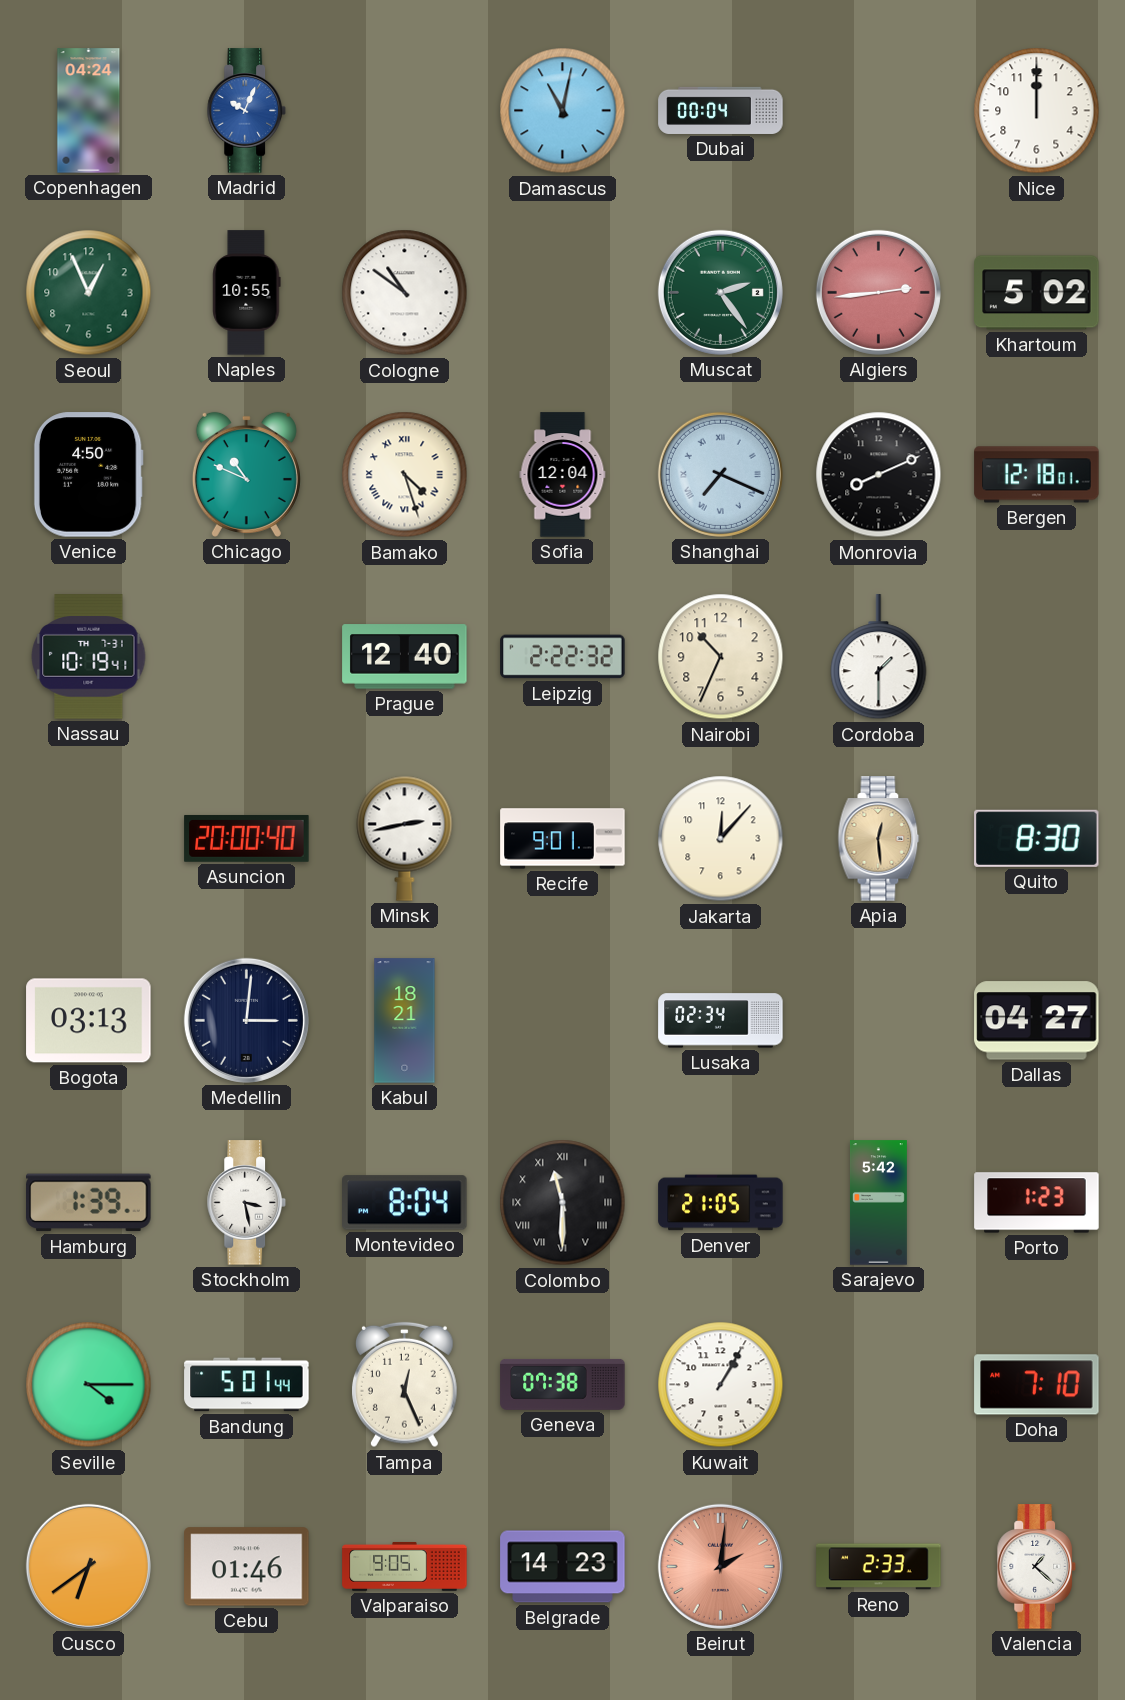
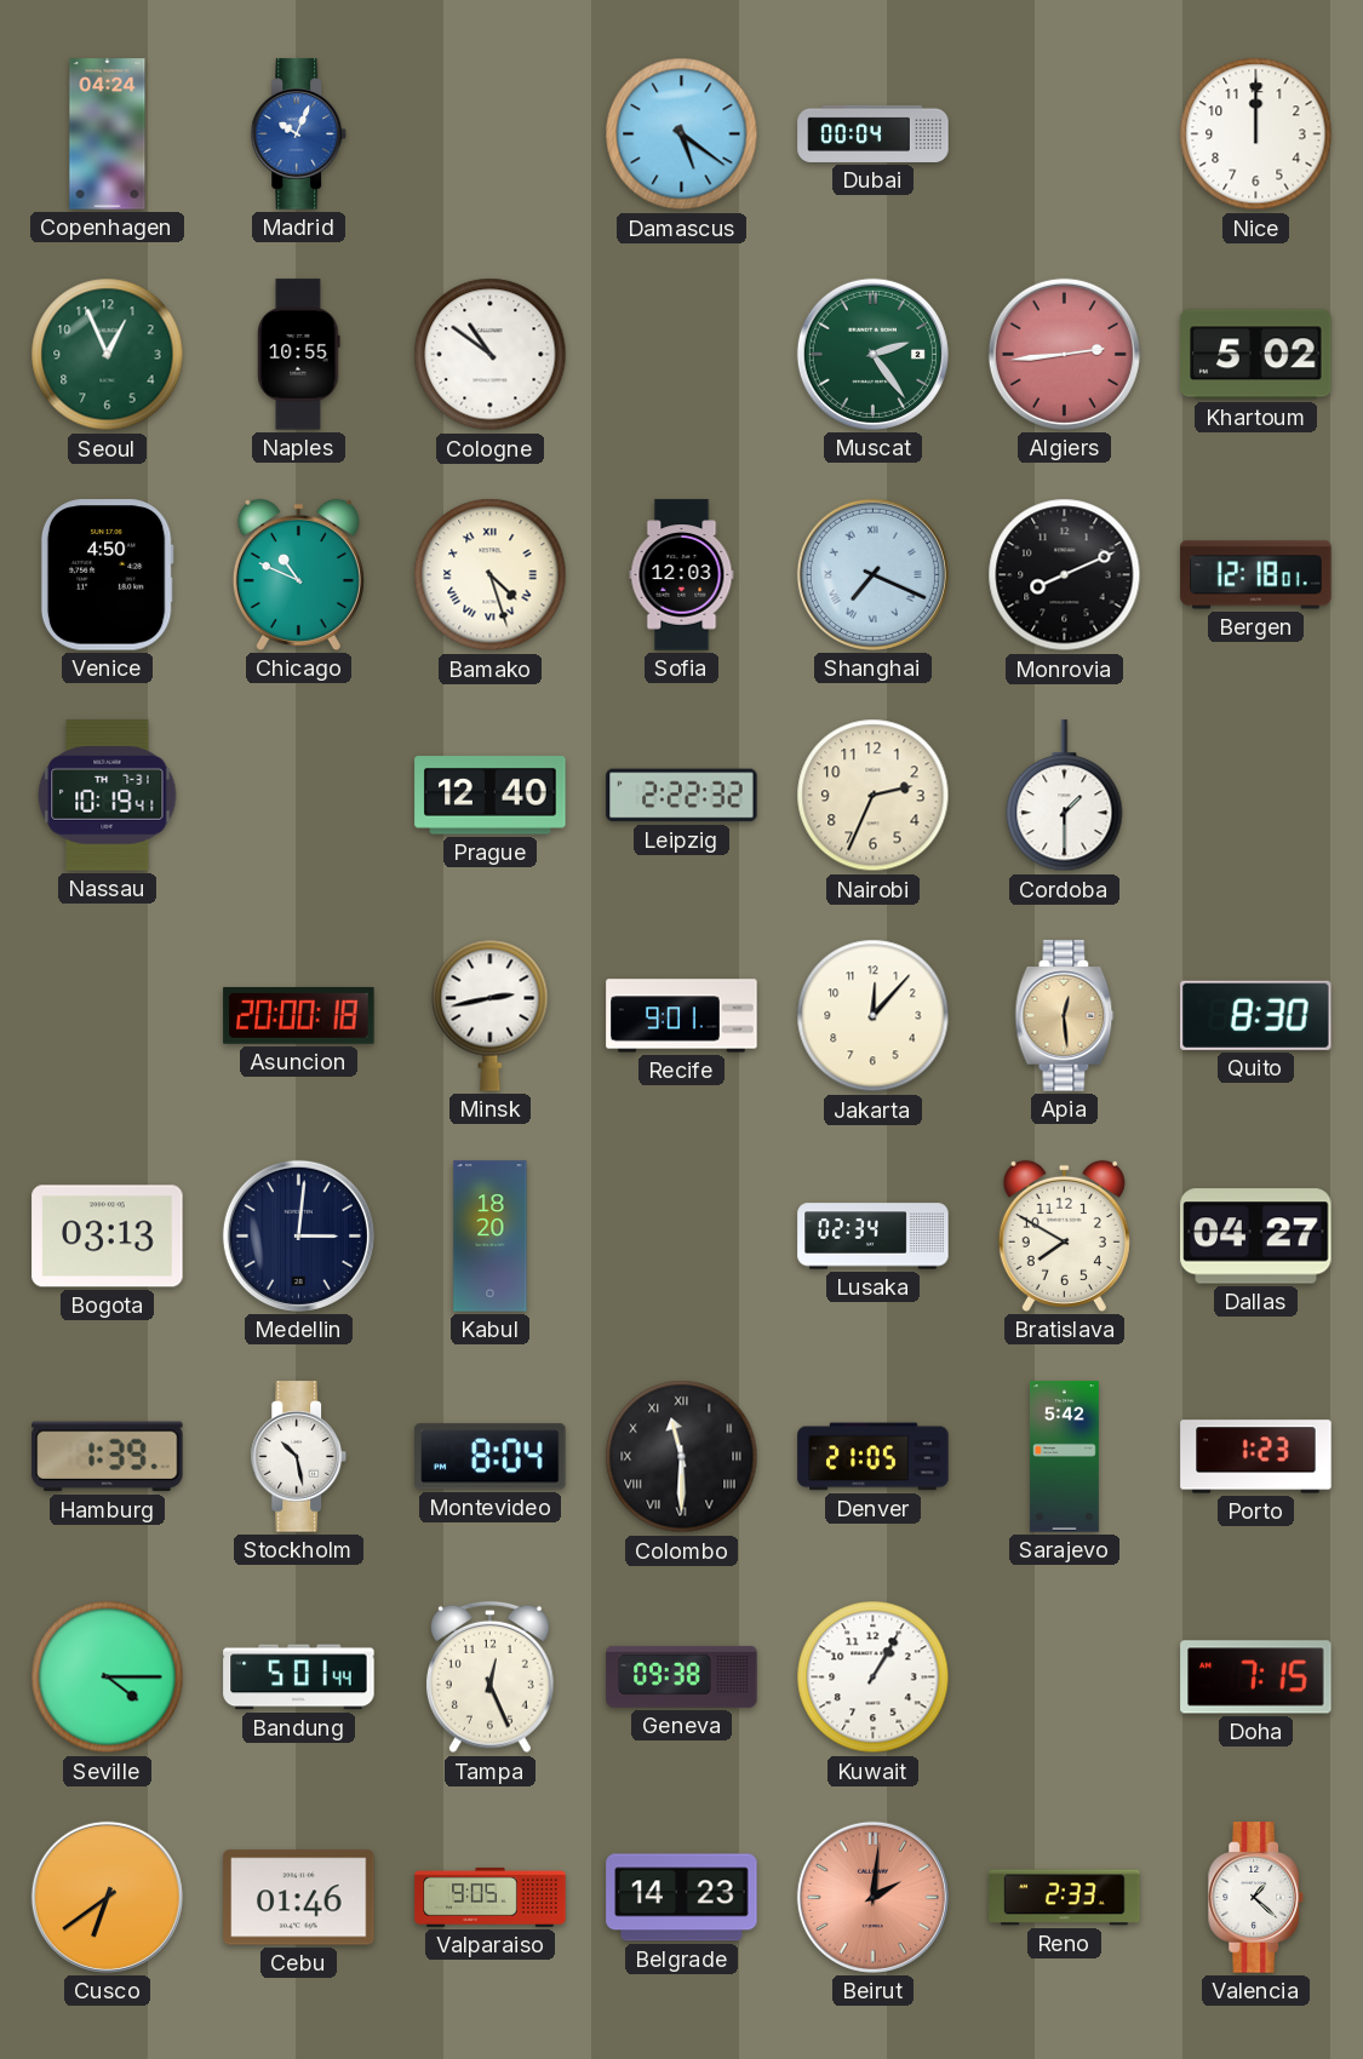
Damascus: 11:02 -> 5:21
Sofia: 12:04 -> 12:03
Nairobi: 10:34 -> 2:34
Asuncion: 20:00:40 -> 20:00:18
Kabul: 18:21 -> 18:20
Bratislava: none -> 7:50
Stockholm: 3:28 -> 10:28
Geneva: 07:38 -> 09:38
Doha: 7:10 -> 7:15
